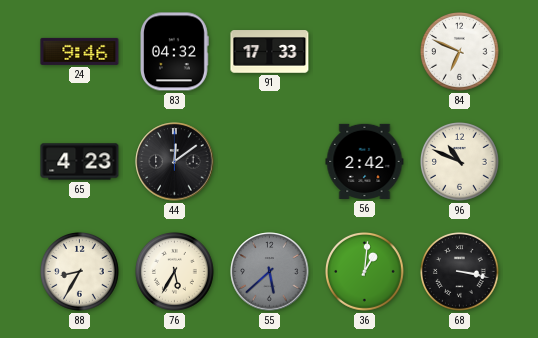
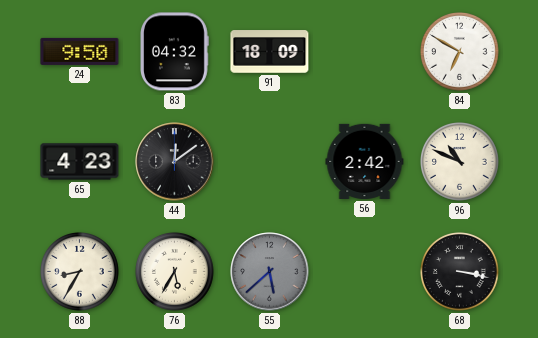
24: 9:46 -> 9:50
91: 17:33 -> 18:09
84: 6:49 -> 6:50
36: 1:01 -> none
